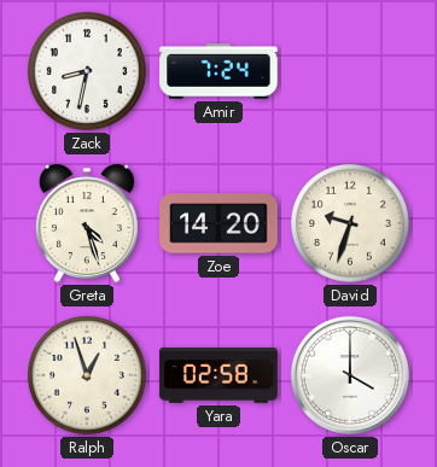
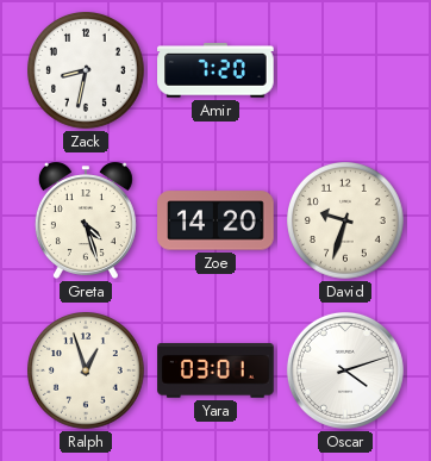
Amir: 7:24 -> 7:20
Yara: 02:58 -> 03:01
Oscar: 4:00 -> 4:12
